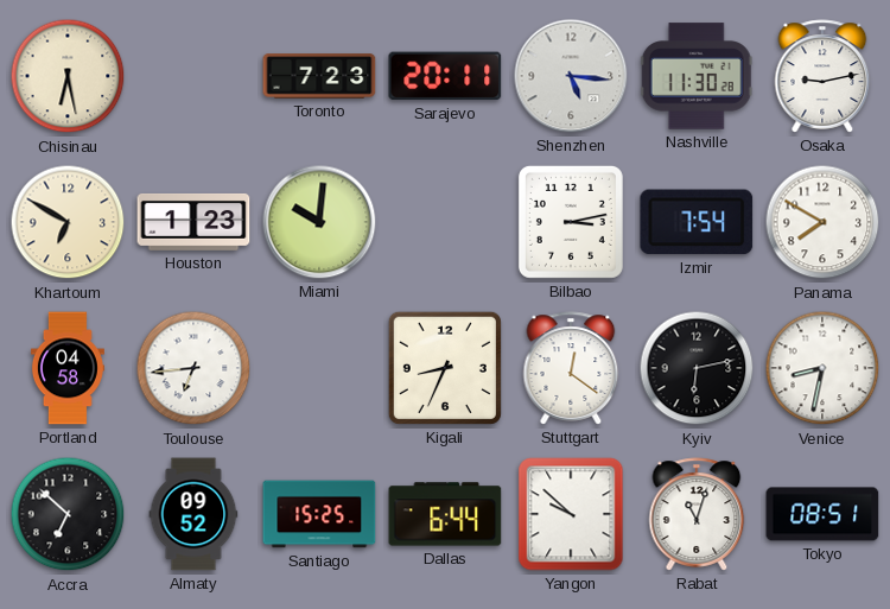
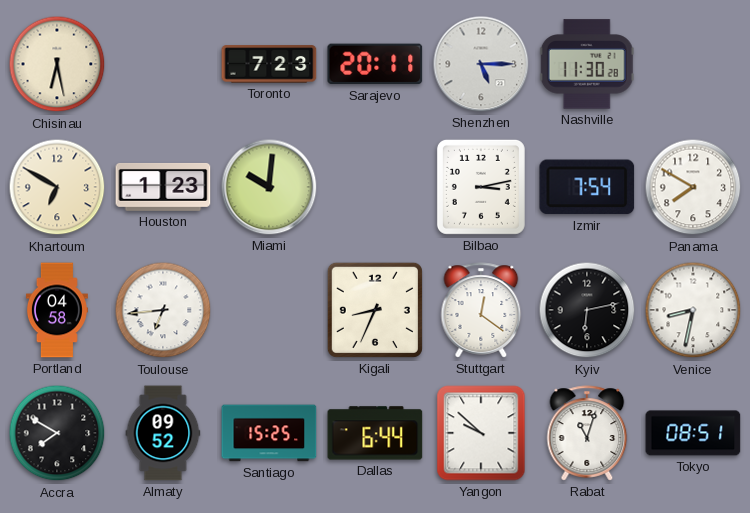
Shenzhen: 5:16 -> 5:15
Osaka: 9:13 -> none
Accra: 6:52 -> 7:50
